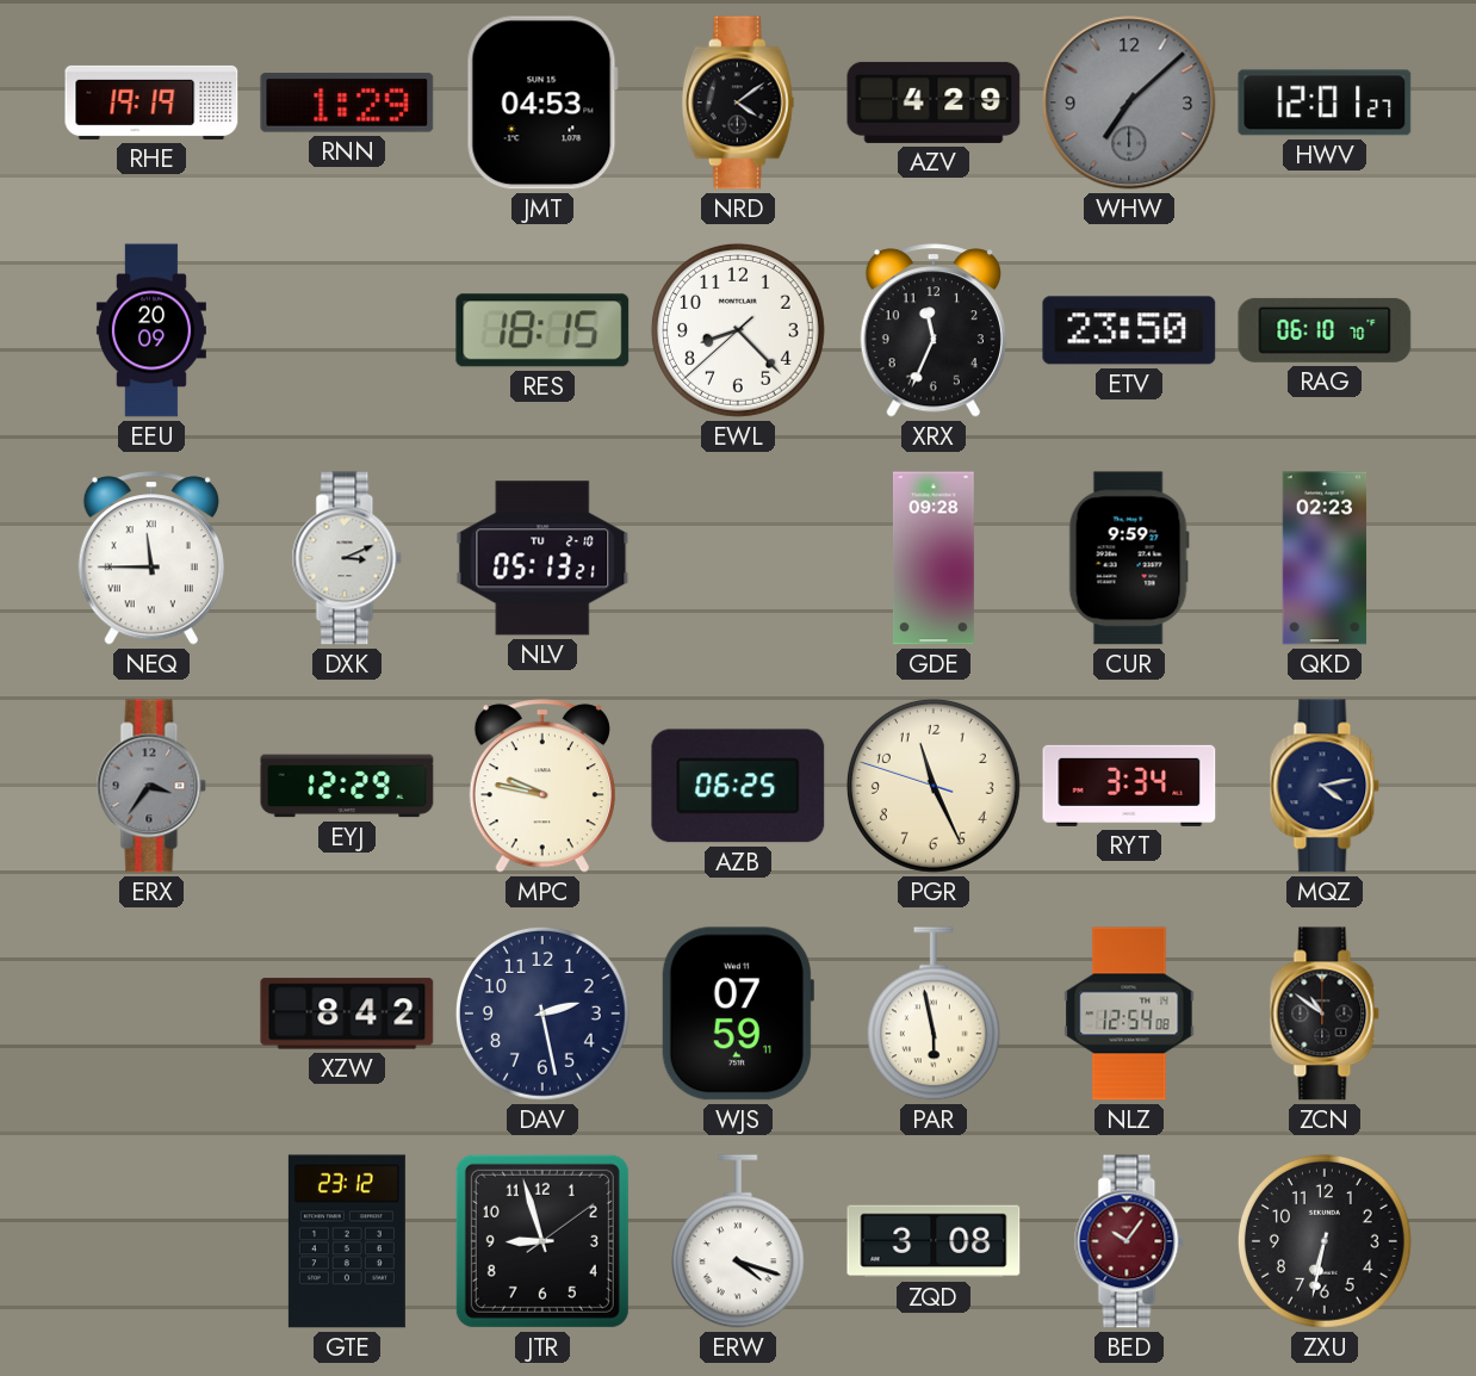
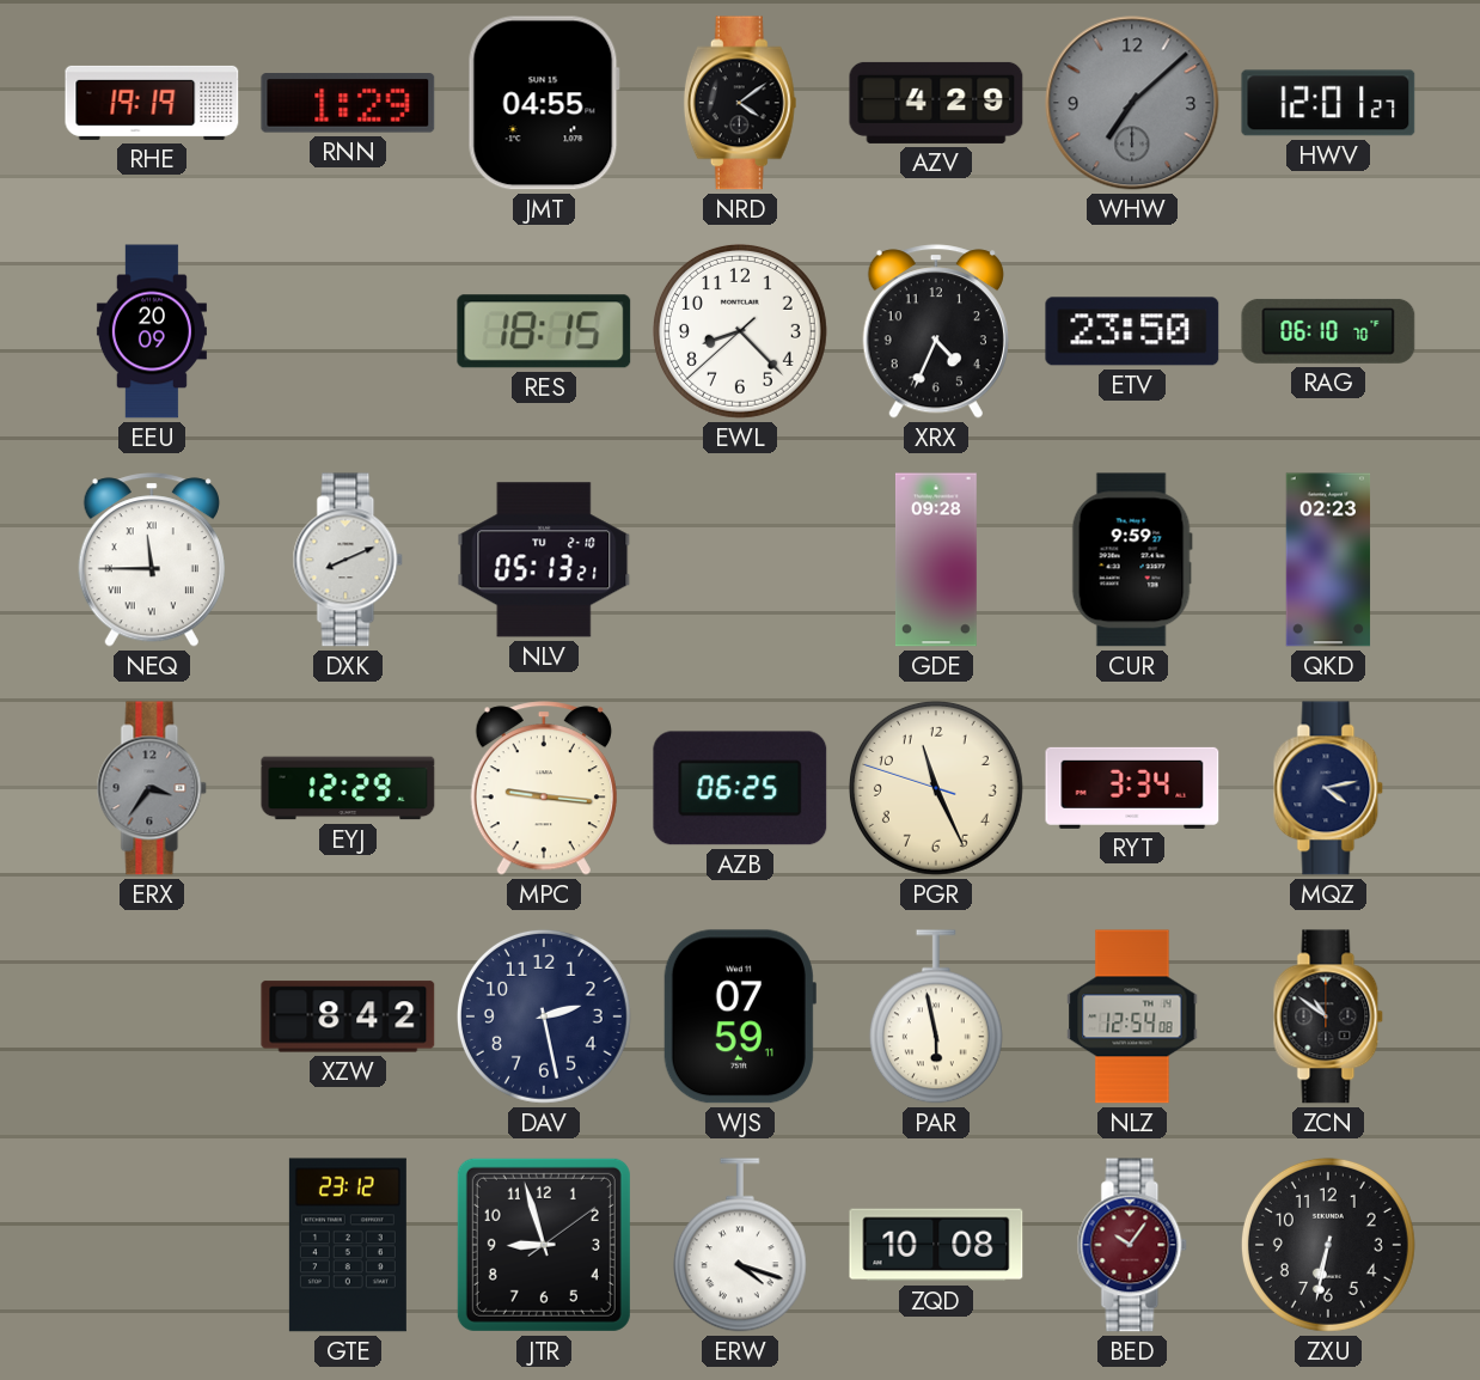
JMT: 04:53 -> 04:55
XRX: 11:34 -> 4:34
DXK: 3:11 -> 8:11
MPC: 9:47 -> 9:16
ZQD: 3:08 -> 10:08
